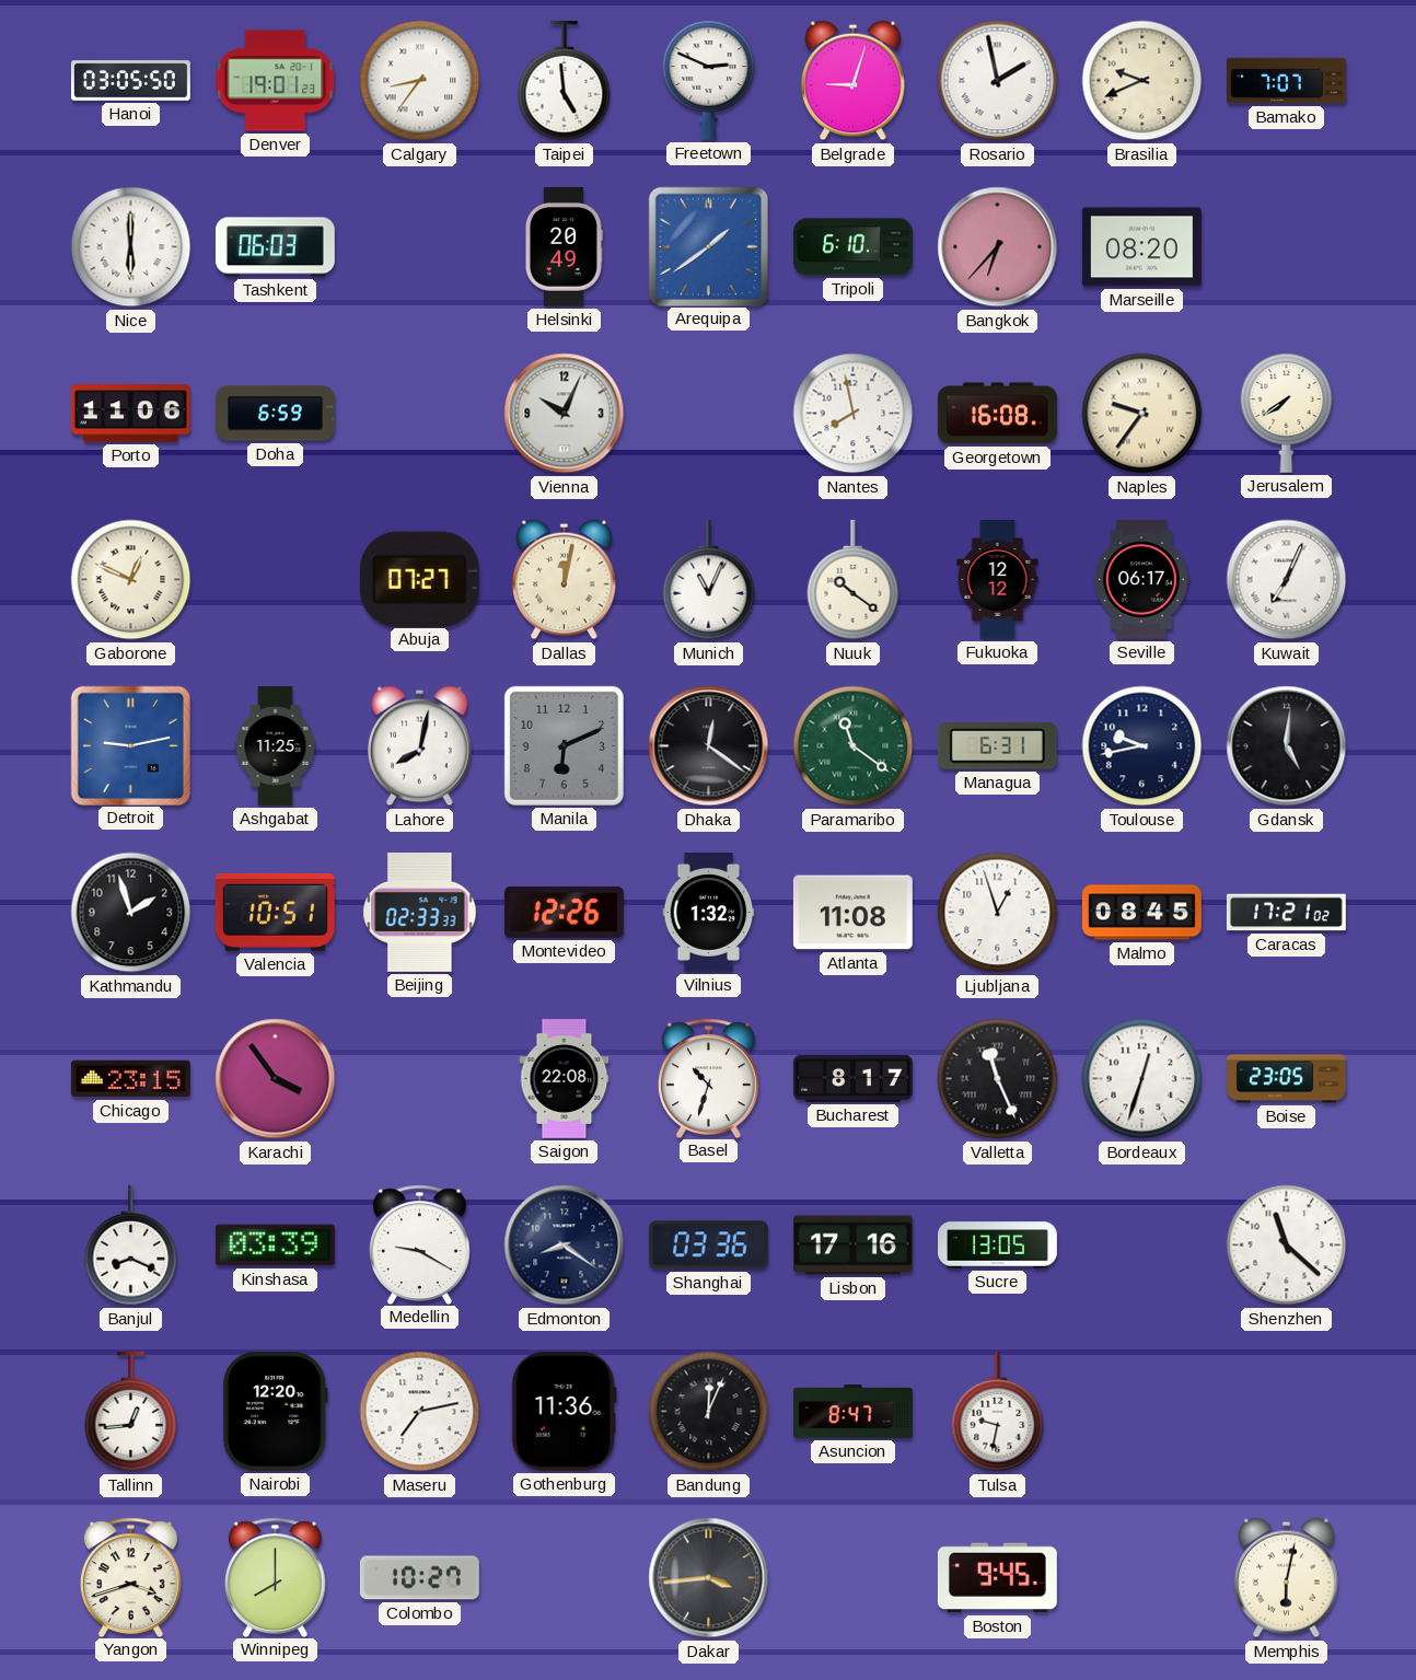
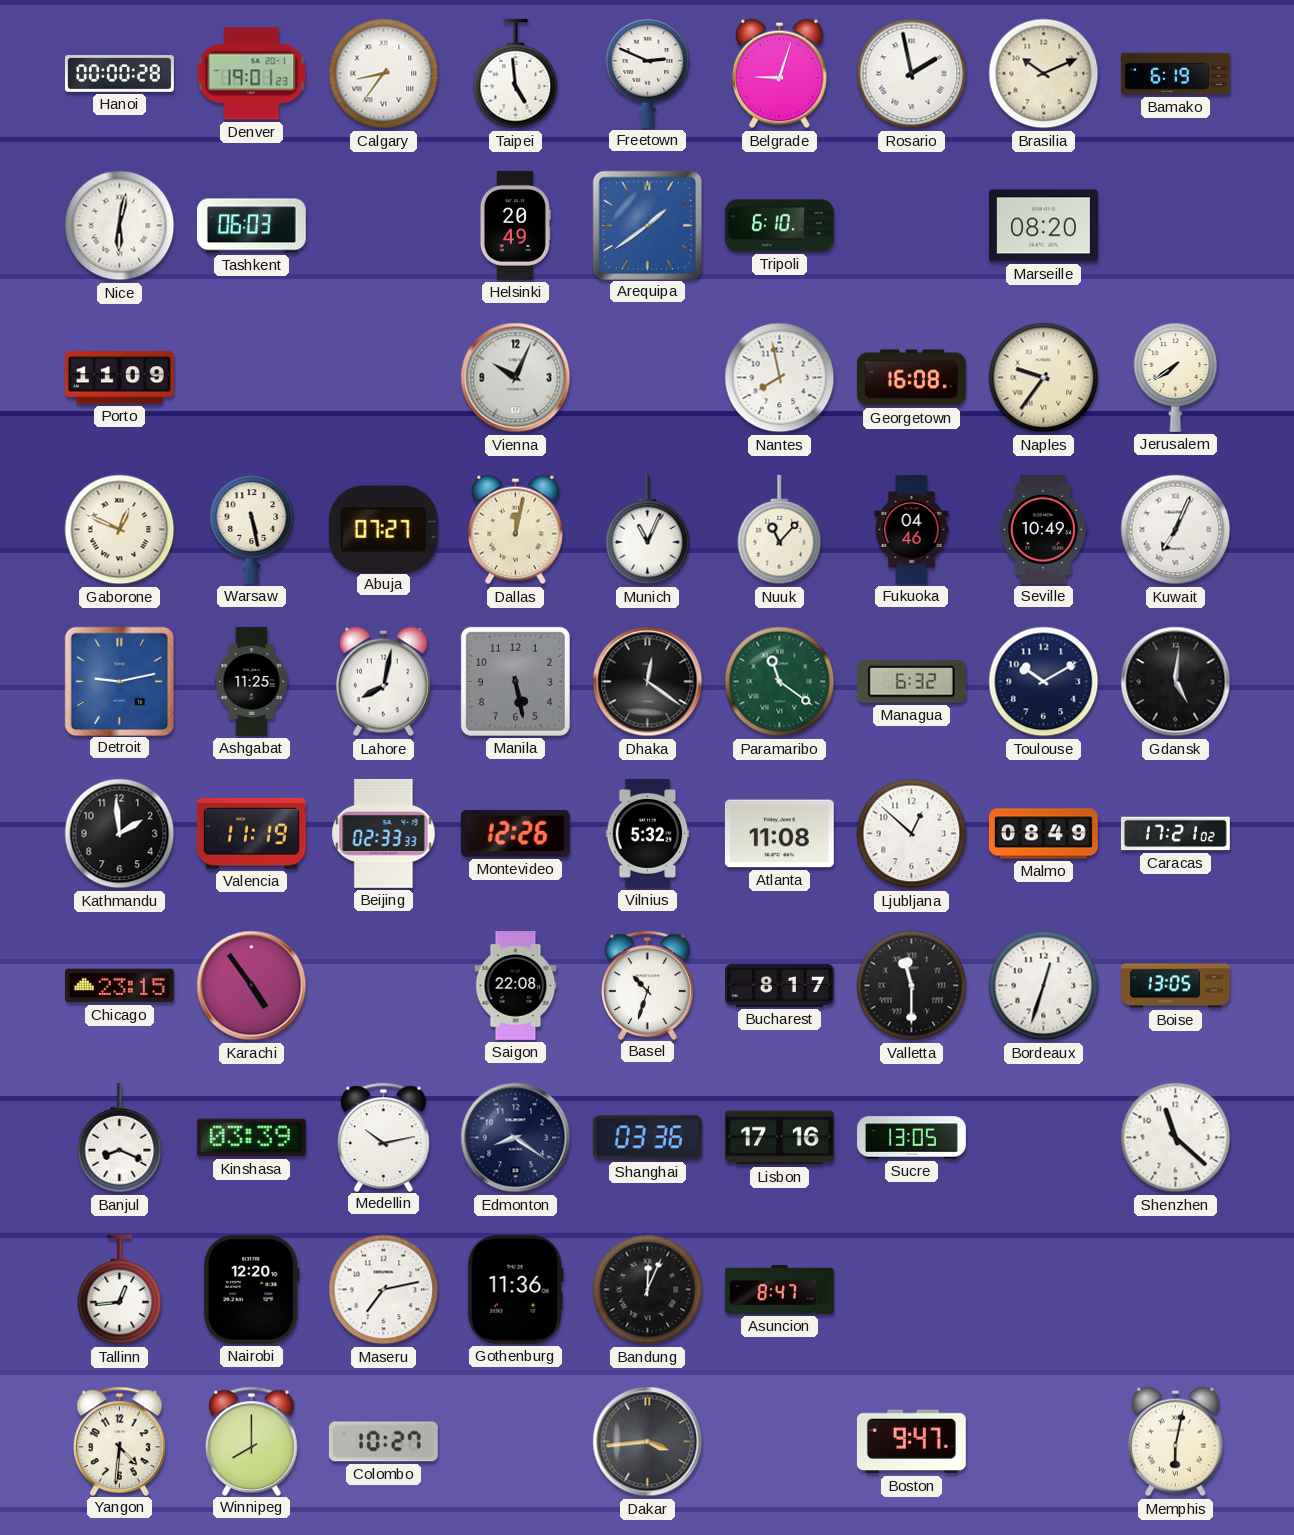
Hanoi: 03:05 -> 00:00
Brasilia: 9:41 -> 10:11
Bamako: 7:07 -> 6:19
Nice: 6:00 -> 6:02
Bangkok: 6:37 -> none
Porto: 11:06 -> 11:09
Doha: 6:59 -> none
Warsaw: none -> 5:28
Nuuk: 10:21 -> 11:07
Fukuoka: 12:12 -> 04:46
Seville: 06:17 -> 10:49
Manila: 6:11 -> 5:28
Managua: 6:31 -> 6:32
Toulouse: 9:43 -> 10:10
Kathmandu: 1:57 -> 1:59
Valencia: 10:51 -> 11:19
Vilnius: 1:32 -> 5:32
Ljubljana: 12:57 -> 12:52
Malmo: 08:45 -> 08:49
Karachi: 3:54 -> 4:54
Valletta: 11:26 -> 11:30
Boise: 23:05 -> 13:05
Medellin: 9:20 -> 10:13
Tulsa: 9:32 -> none
Yangon: 3:42 -> 4:31
Boston: 9:45 -> 9:47
